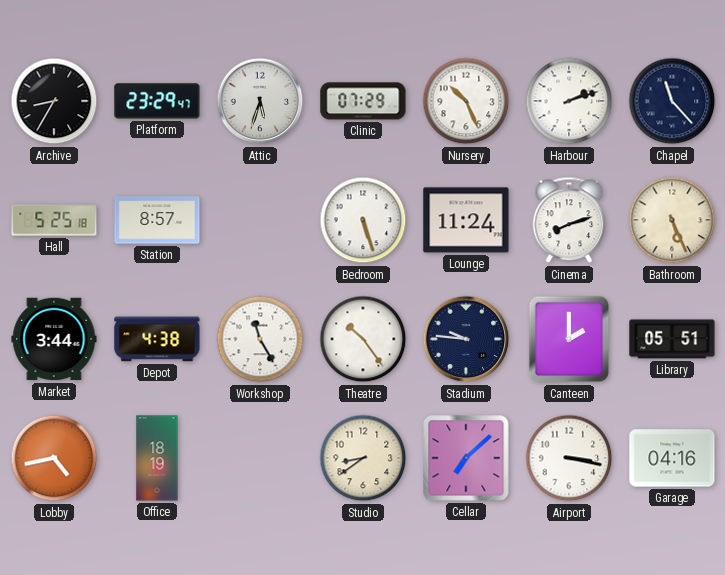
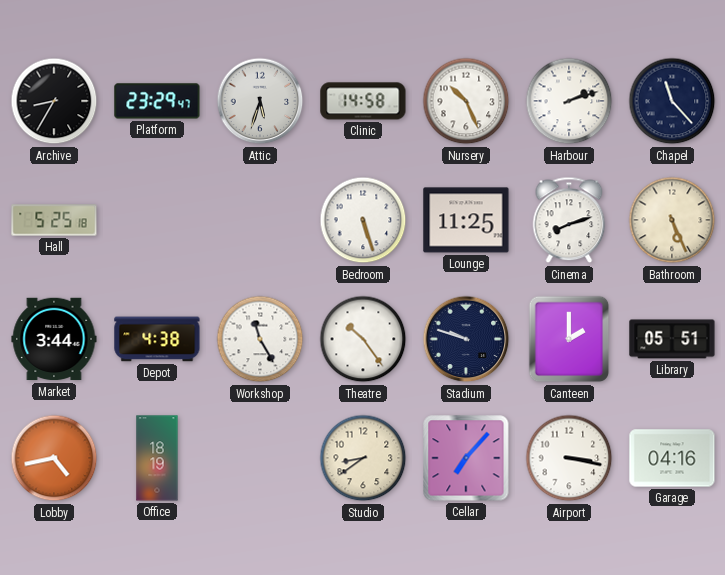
Clinic: 07:29 -> 14:58
Station: 8:57 -> none
Lounge: 11:24 -> 11:25
Stadium: 9:46 -> 9:48
Cellar: 7:08 -> 7:07
